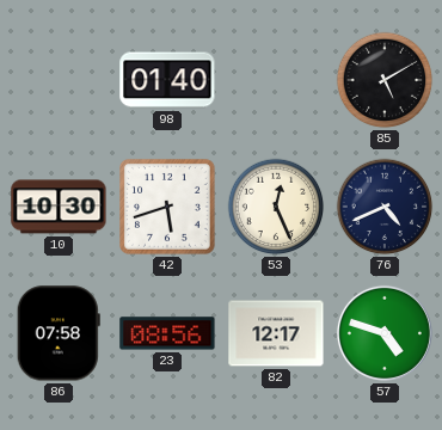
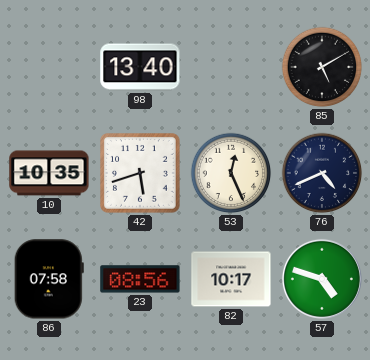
98: 01:40 -> 13:40
10: 10:30 -> 10:35
82: 12:17 -> 10:17
